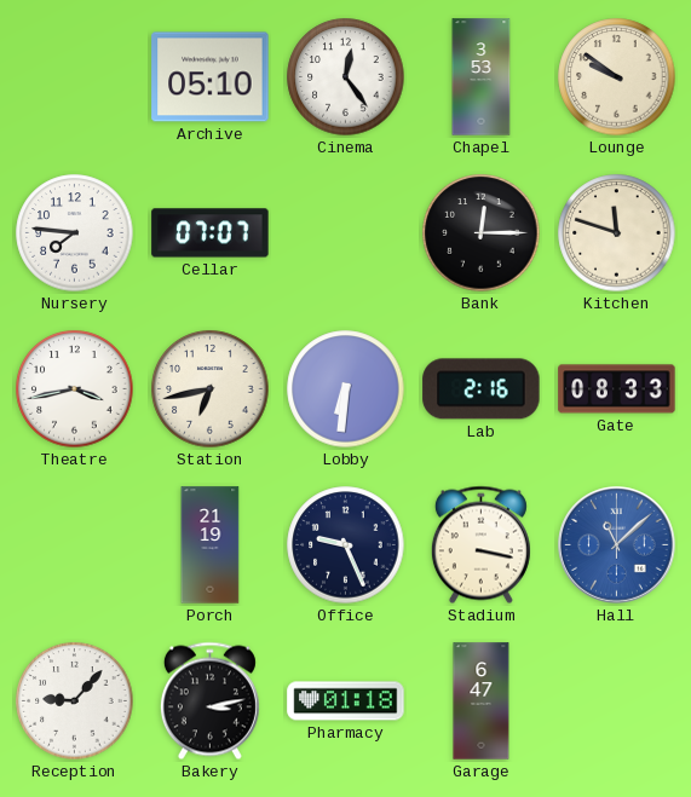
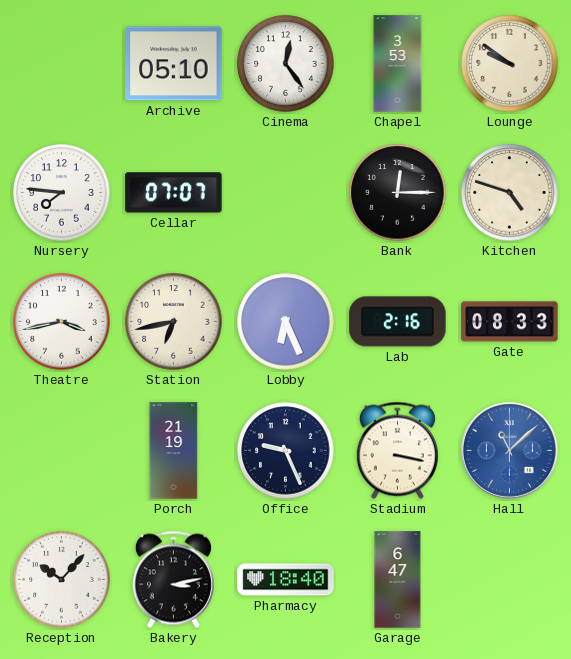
Kitchen: 11:48 -> 4:48
Lobby: 6:31 -> 6:26
Reception: 9:07 -> 10:07
Pharmacy: 01:18 -> 18:40
